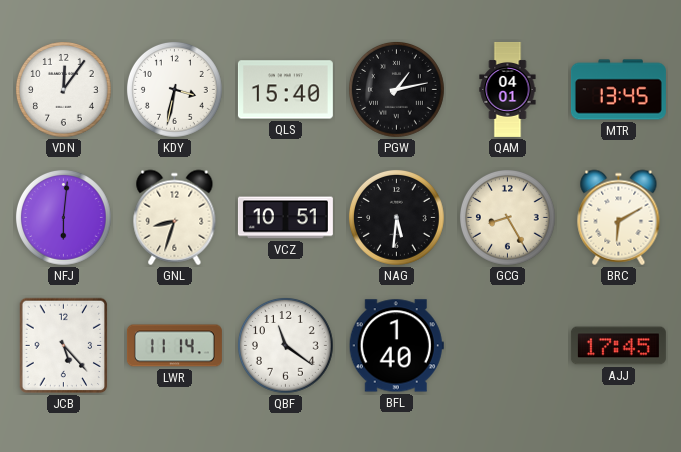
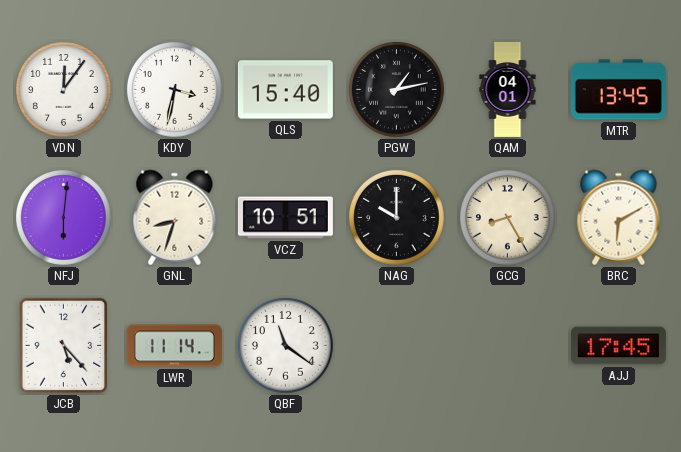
NAG: 5:31 -> 10:00
BFL: 1:40 -> none
